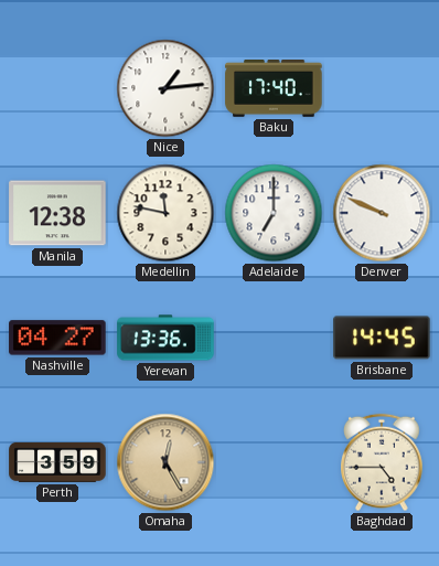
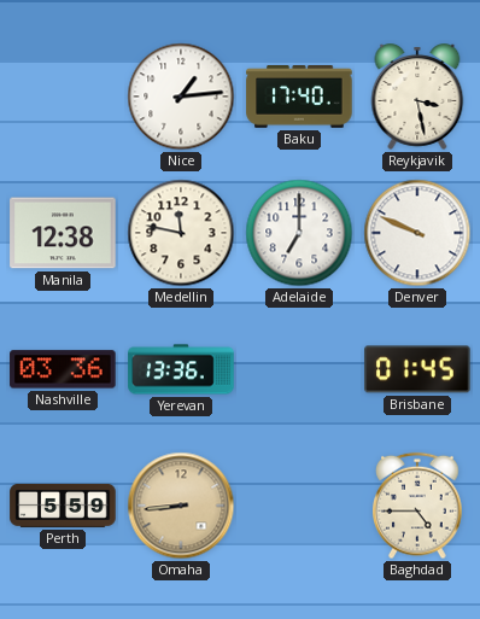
Reykjavik: none -> 3:28
Nashville: 04:27 -> 03:36
Brisbane: 14:45 -> 01:45
Perth: 3:59 -> 5:59
Omaha: 12:25 -> 8:44
